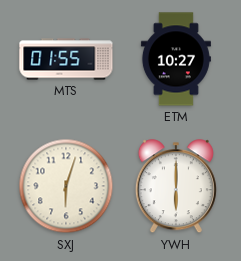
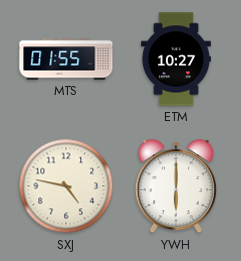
SXJ: 6:03 -> 4:47
